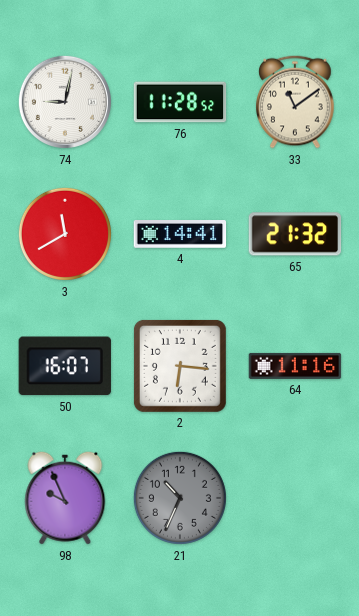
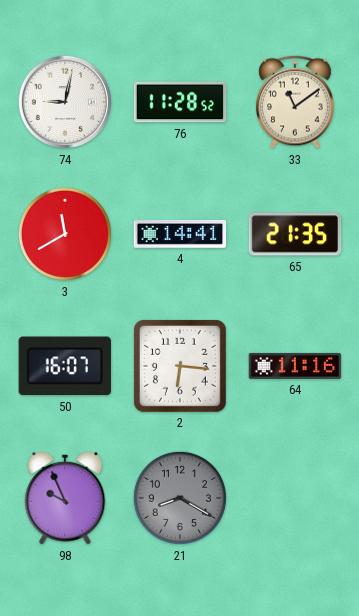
65: 21:32 -> 21:35
21: 10:34 -> 8:20
